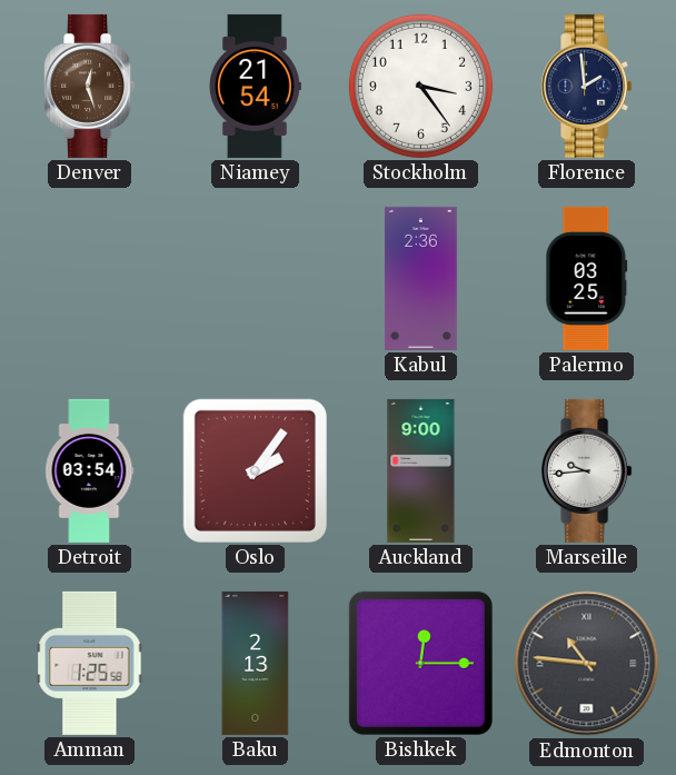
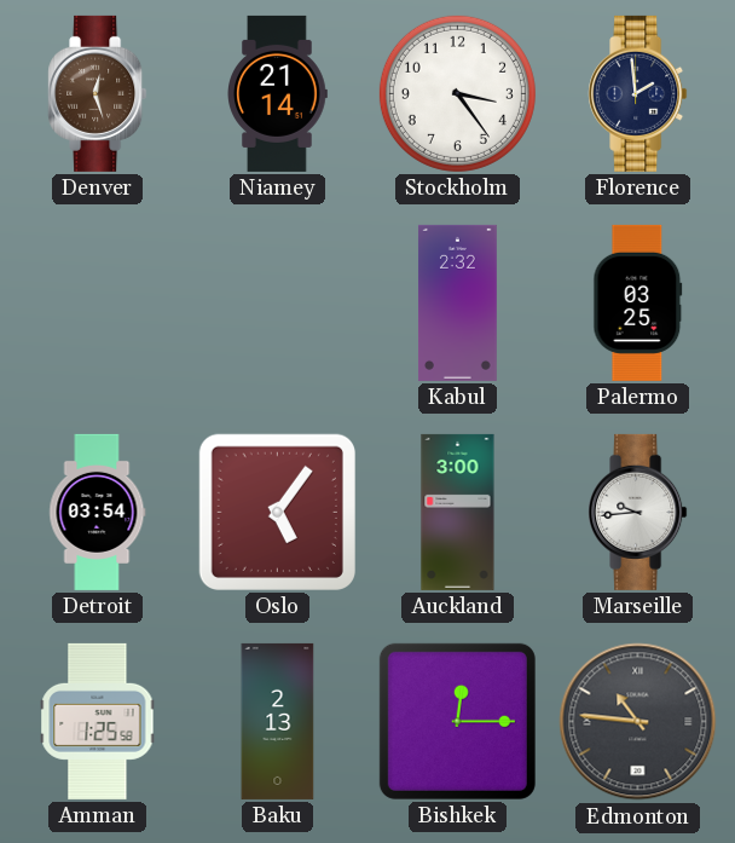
Niamey: 21:54 -> 21:14
Kabul: 2:36 -> 2:32
Oslo: 2:06 -> 5:06
Auckland: 9:00 -> 3:00
